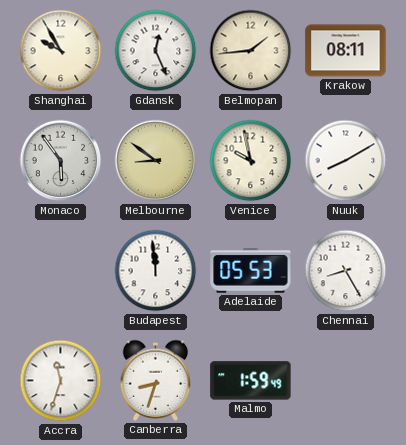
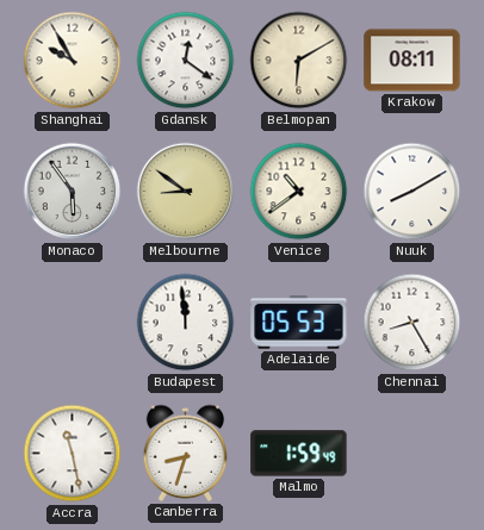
Gdansk: 12:26 -> 12:21
Belmopan: 1:44 -> 6:10
Venice: 9:58 -> 10:39
Accra: 11:33 -> 11:28
